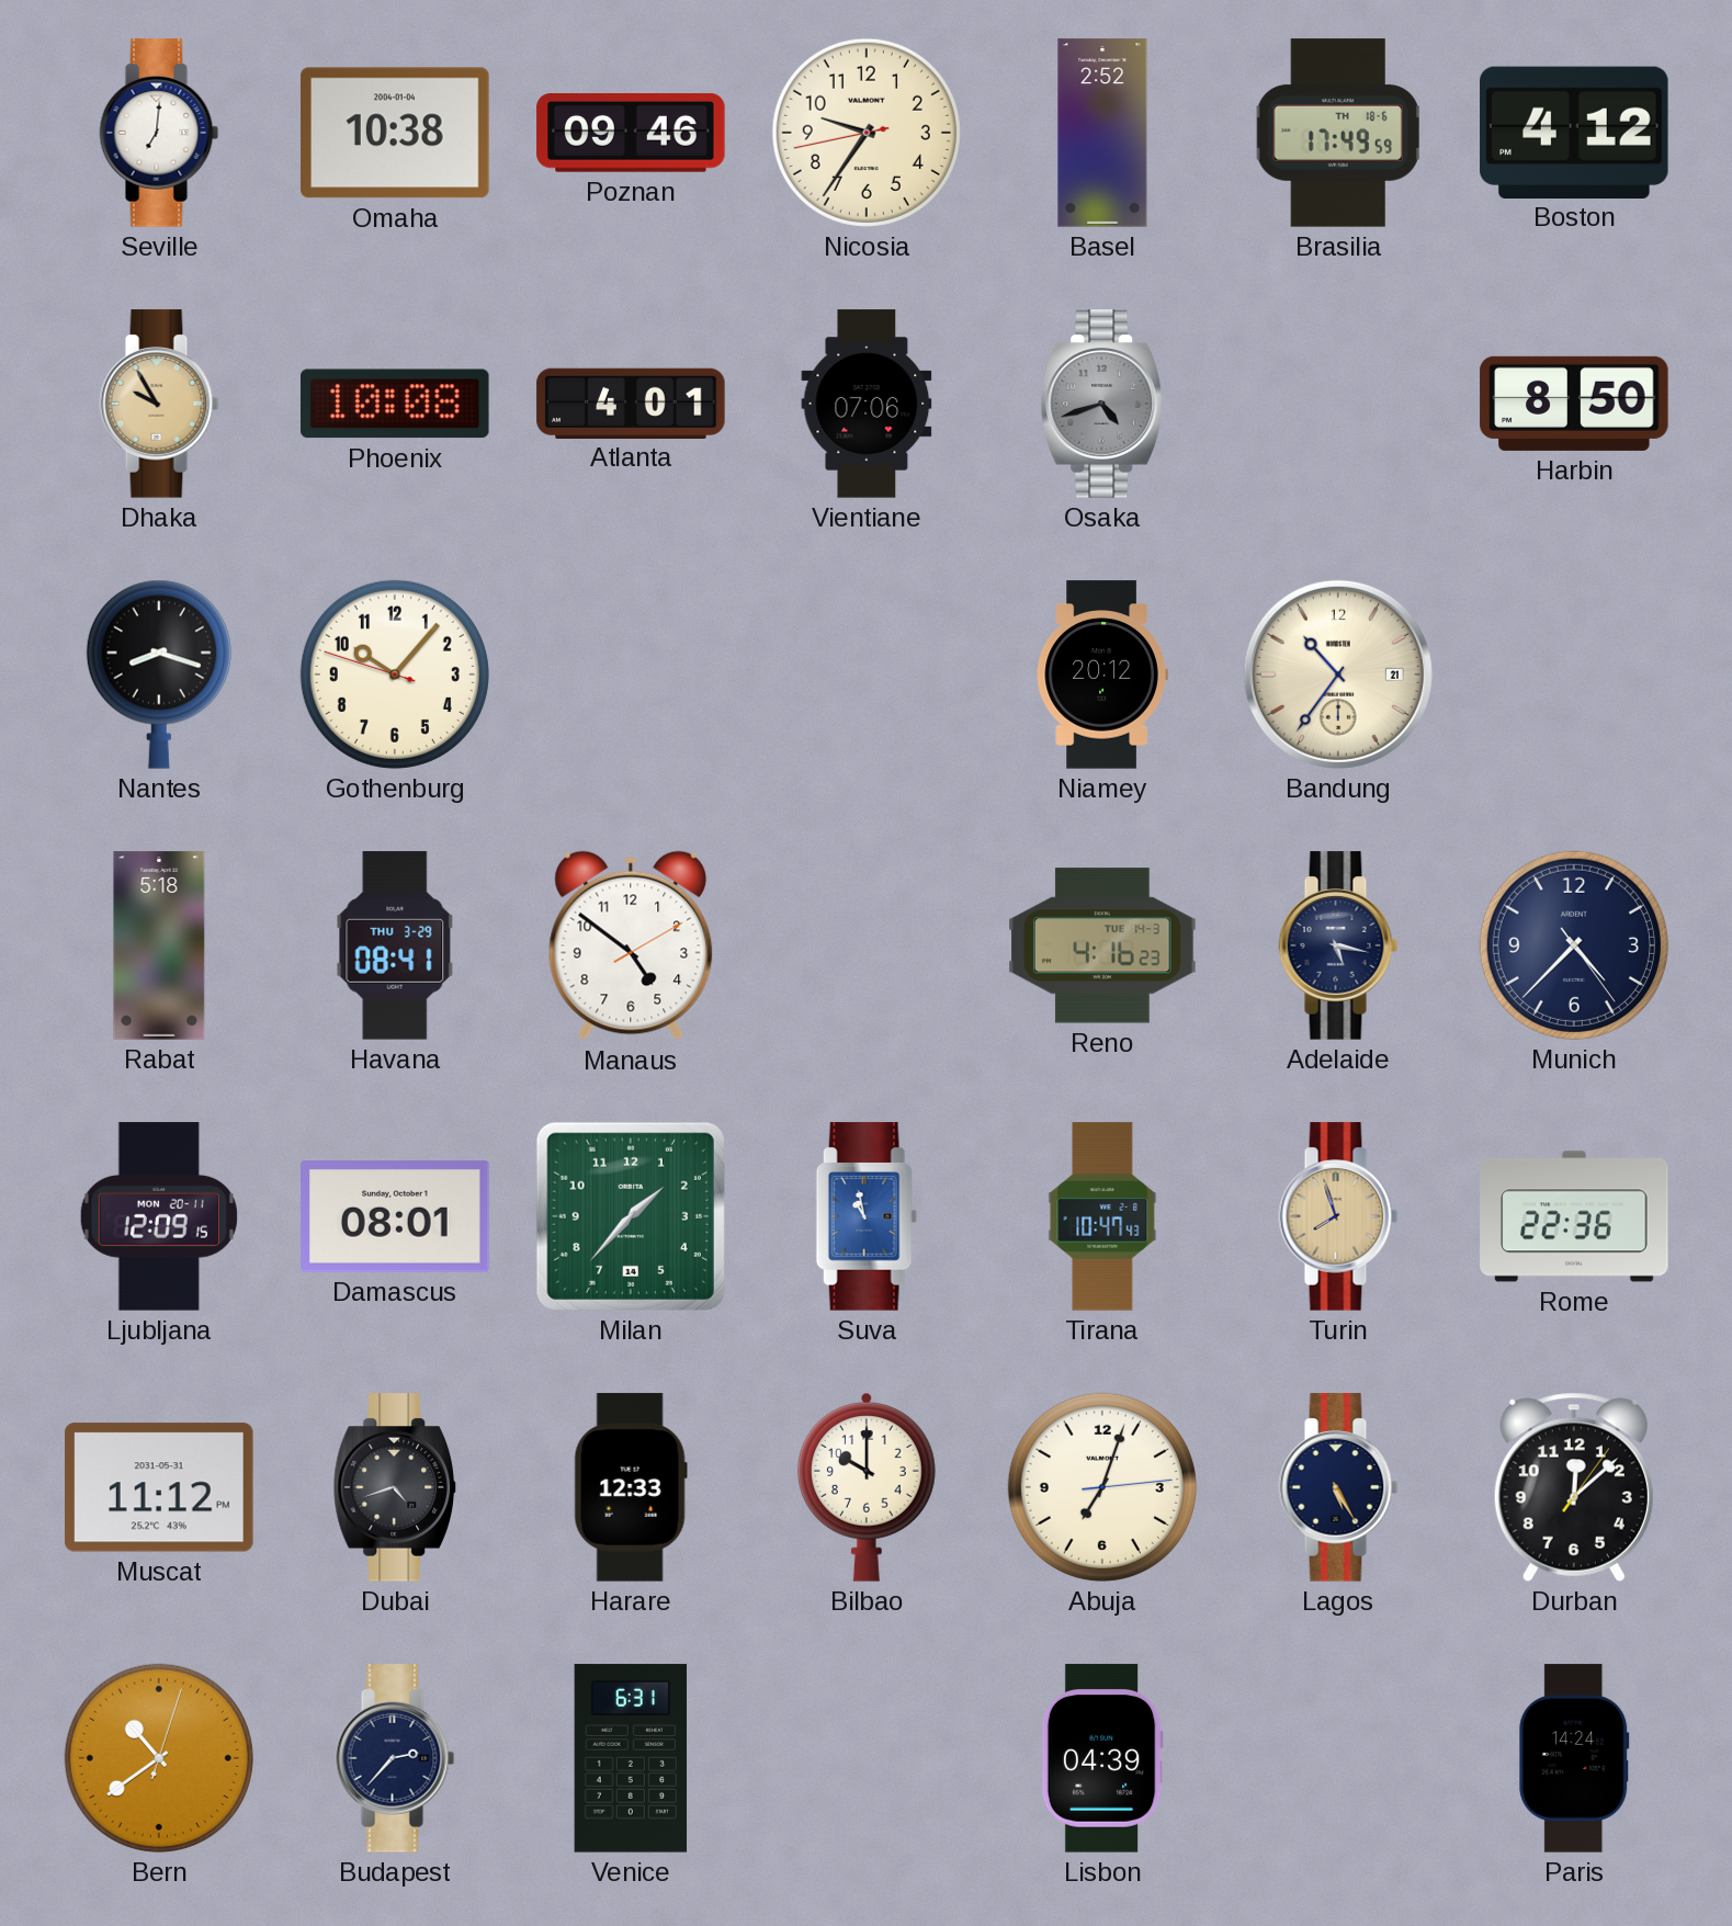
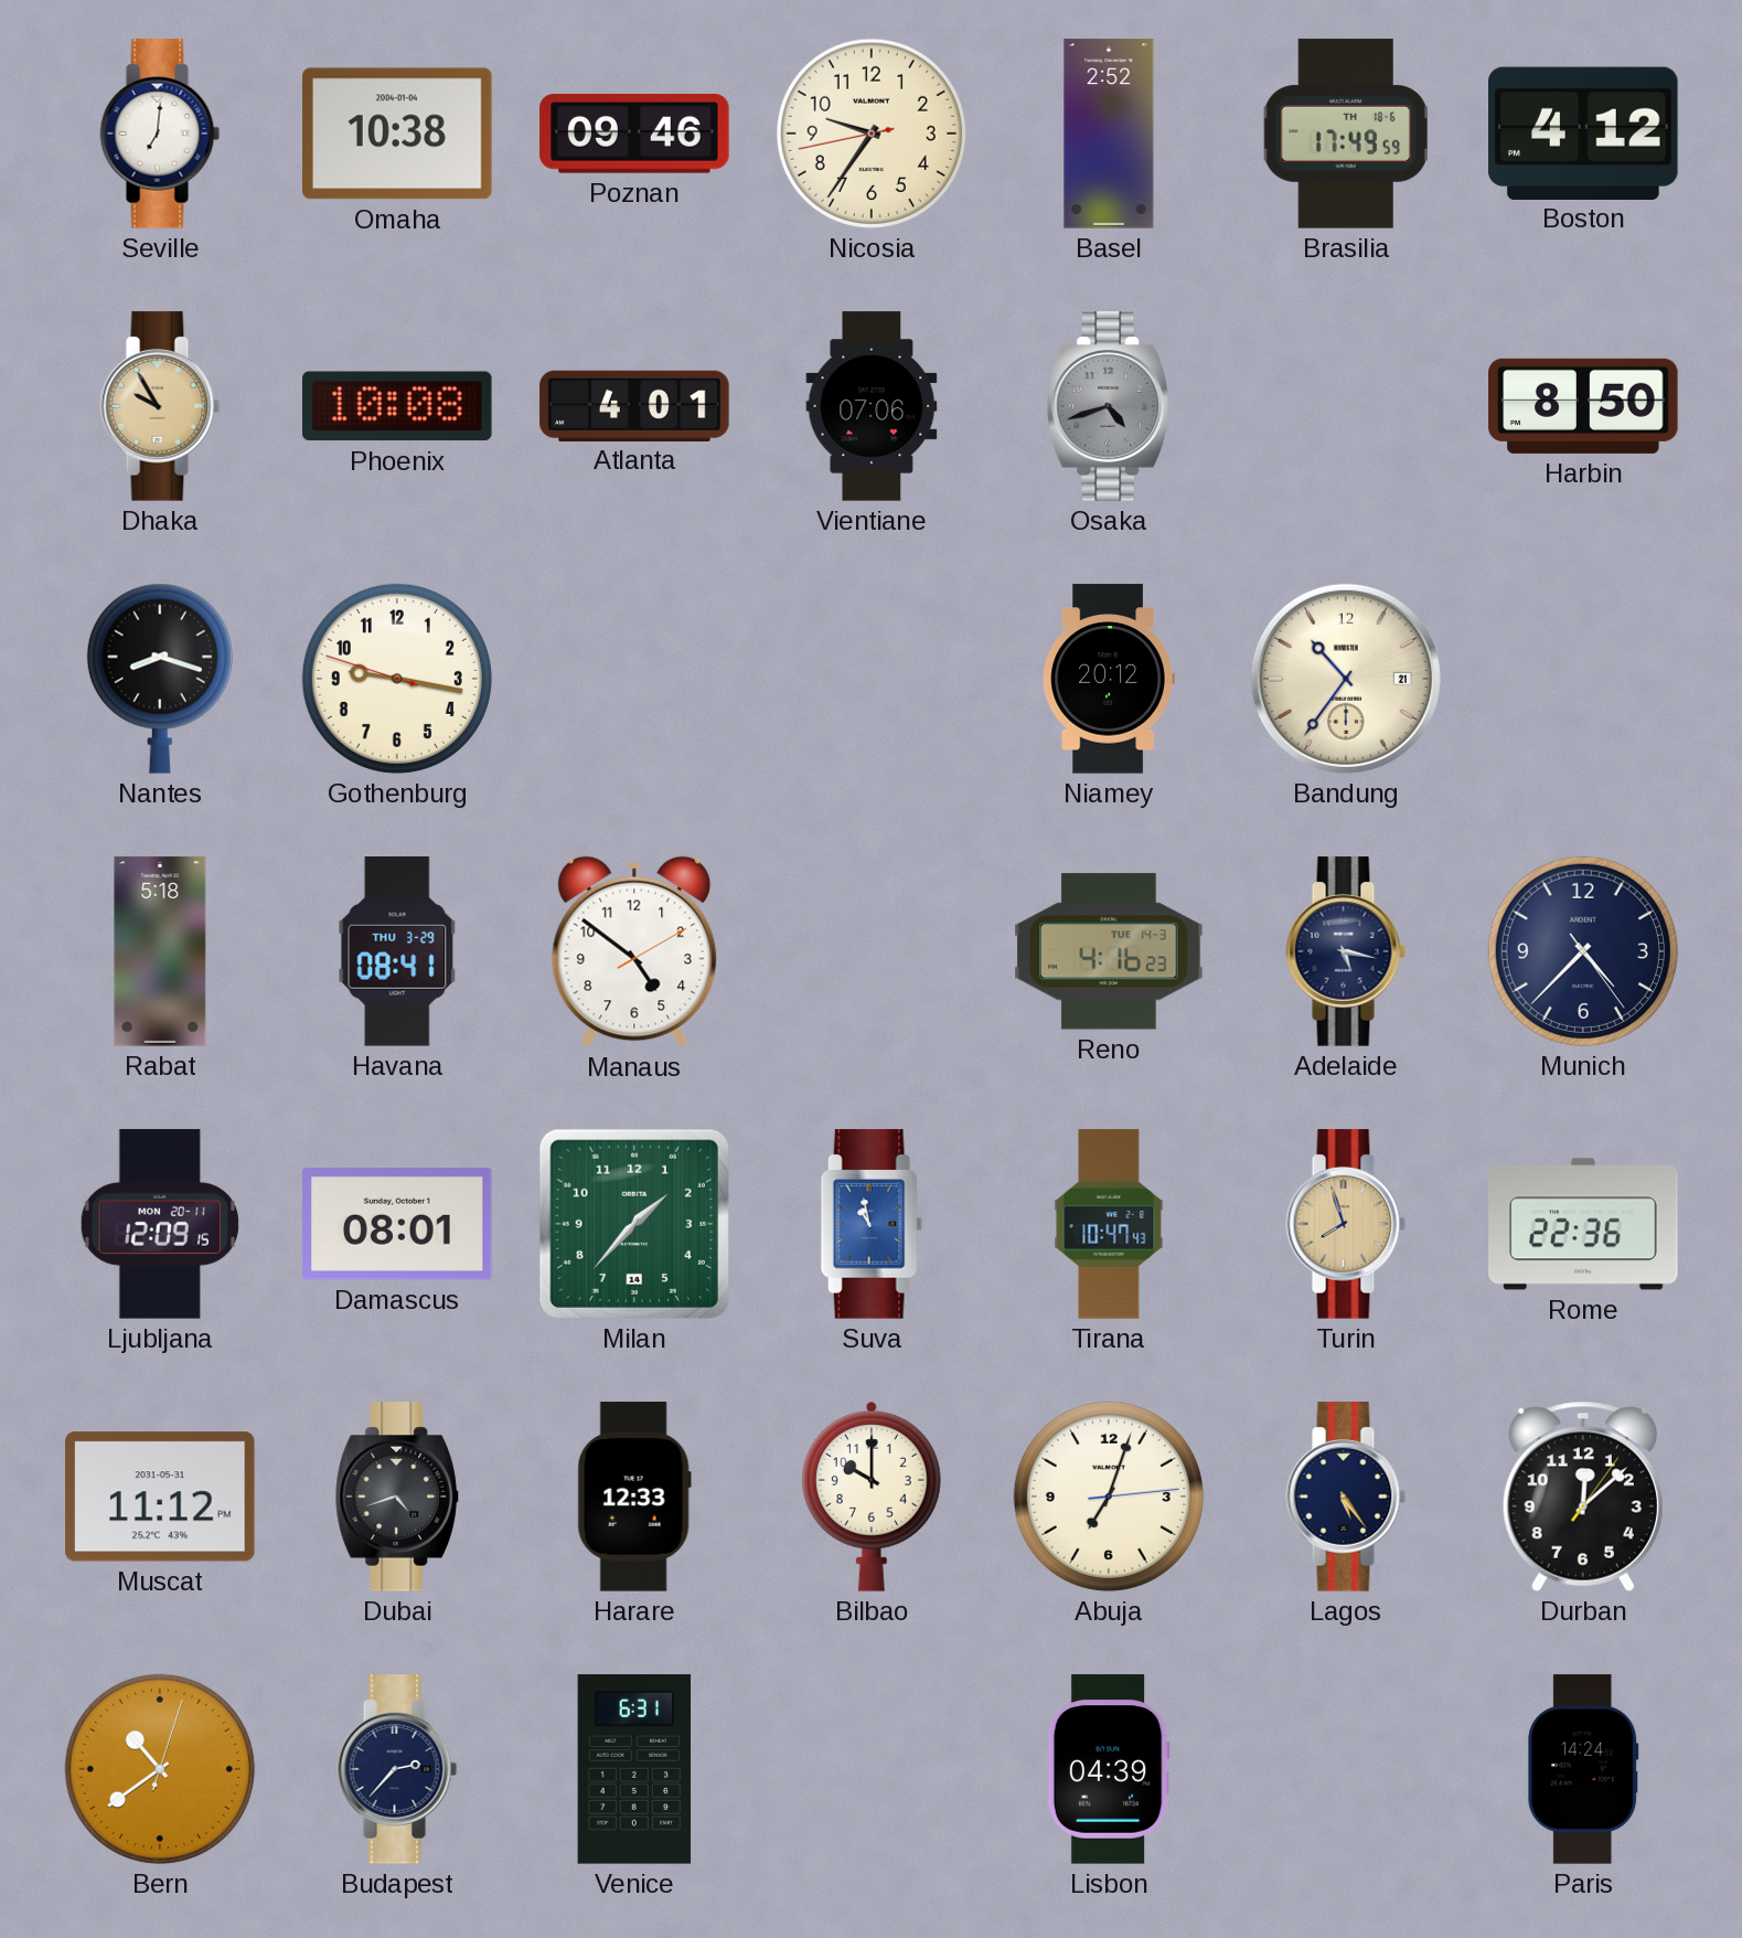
Gothenburg: 10:06 -> 9:16
Lagos: 5:25 -> 5:24
